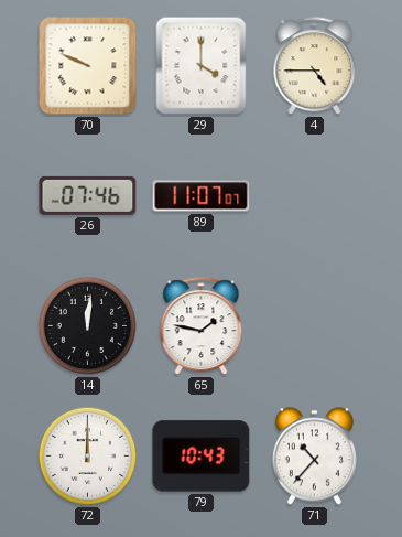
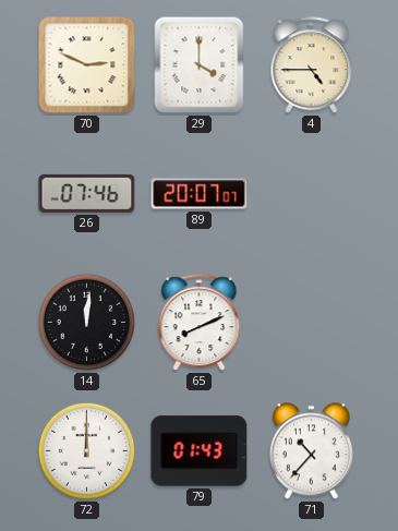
70: 9:49 -> 2:49
89: 11:07 -> 20:07
65: 1:47 -> 8:11
79: 10:43 -> 01:43
